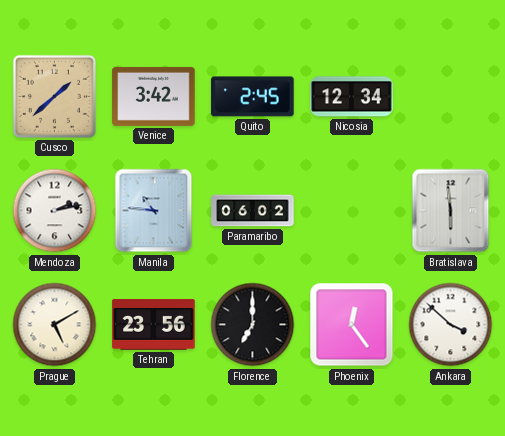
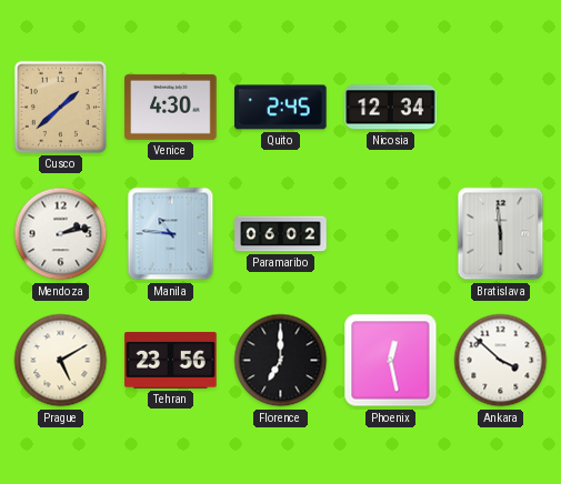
Venice: 3:42 -> 4:30
Phoenix: 12:24 -> 12:28
